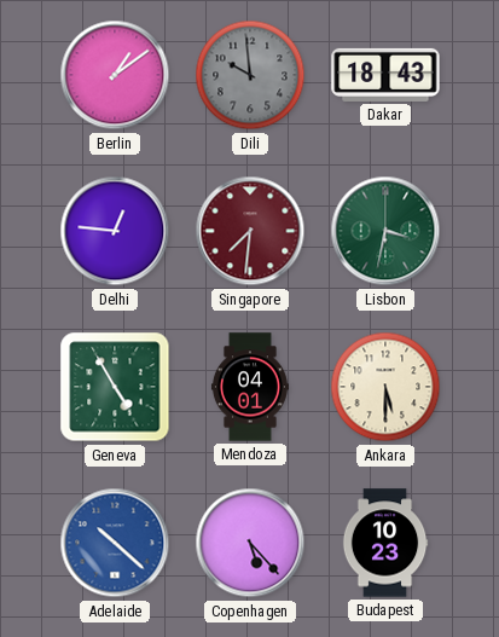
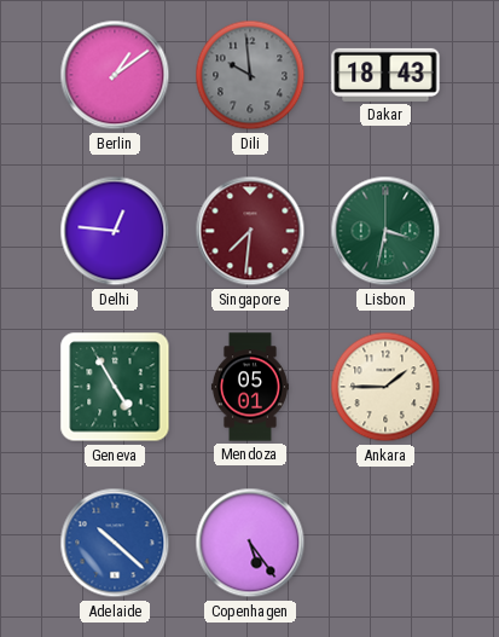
Mendoza: 04:01 -> 05:01
Ankara: 5:30 -> 1:45
Copenhagen: 5:23 -> 5:24
Budapest: 10:23 -> none
